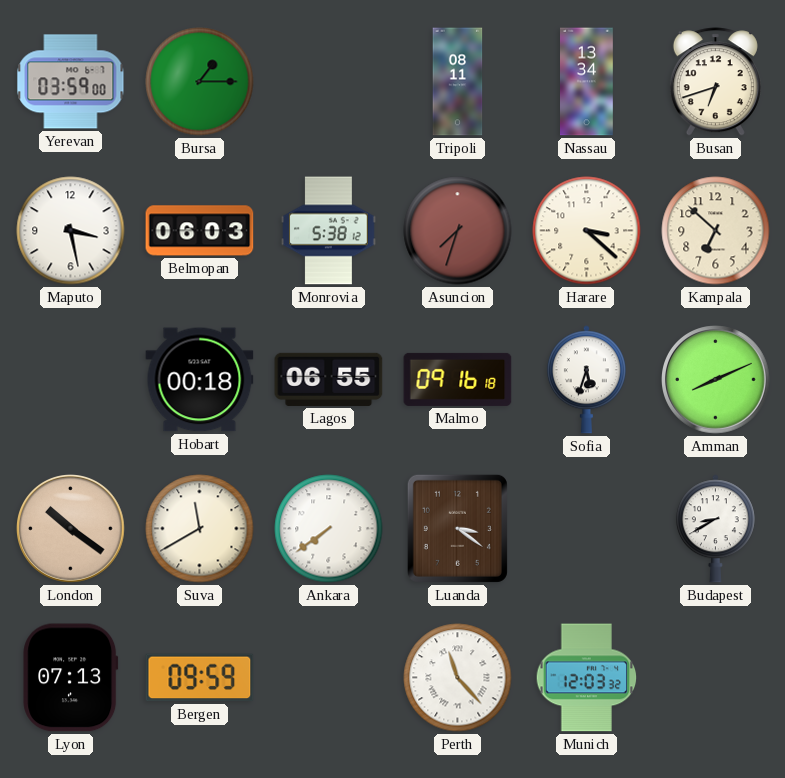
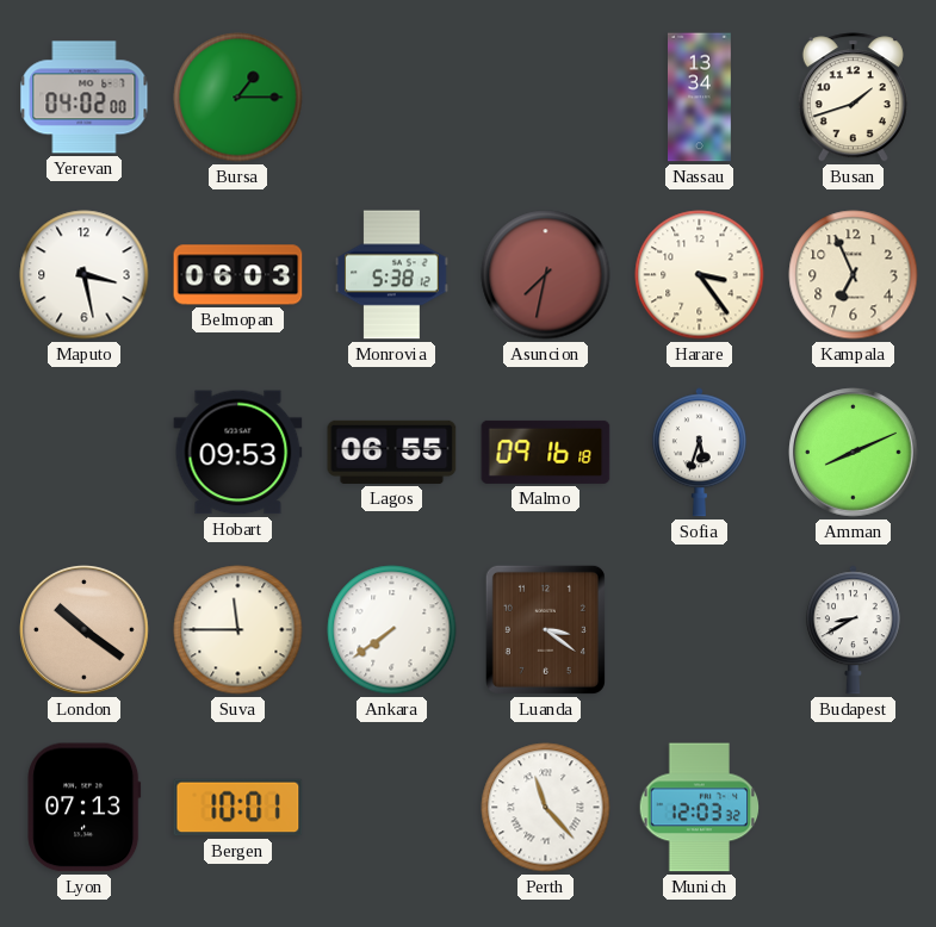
Yerevan: 03:59 -> 04:02
Tripoli: 08:11 -> none
Busan: 6:42 -> 1:42
Asuncion: 7:33 -> 7:32
Harare: 3:22 -> 3:24
Kampala: 6:52 -> 6:56
Hobart: 00:18 -> 09:53
Suva: 11:40 -> 11:45
Bergen: 09:59 -> 10:01
